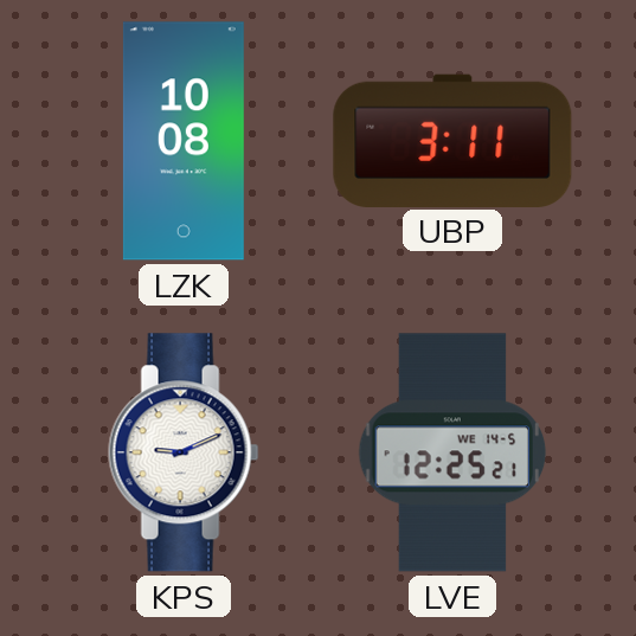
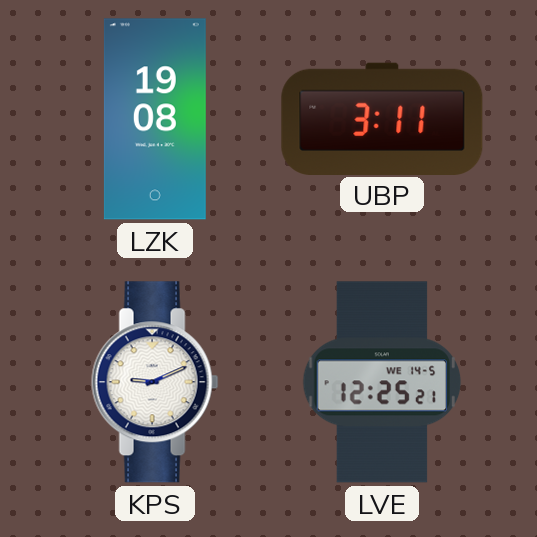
LZK: 10:08 -> 19:08
